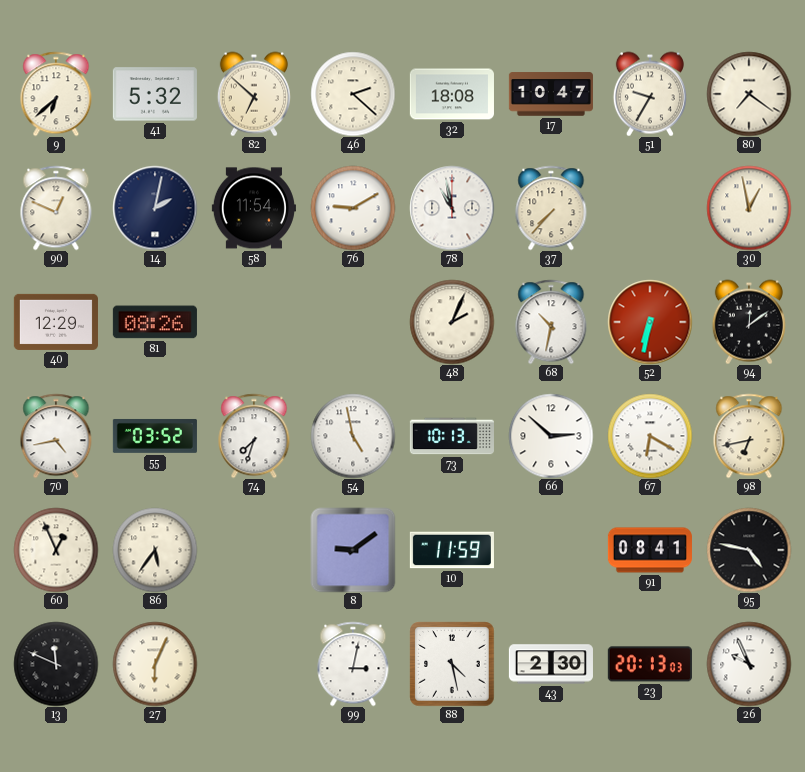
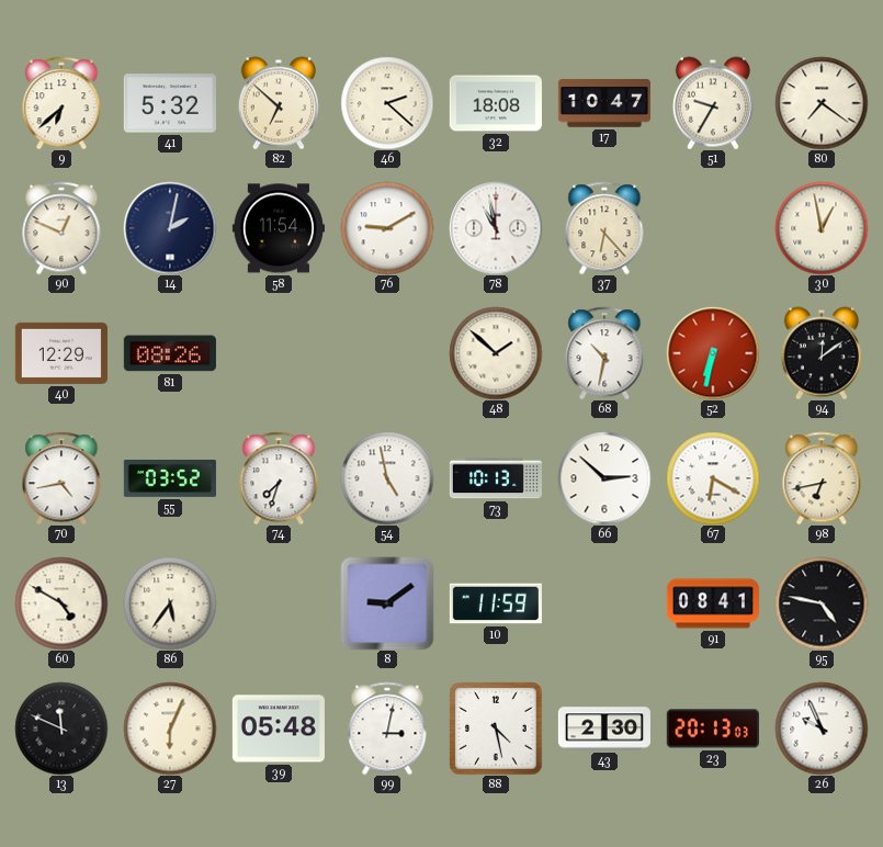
37: 7:37 -> 6:23
48: 2:04 -> 1:52
60: 12:56 -> 4:50
39: none -> 05:48
